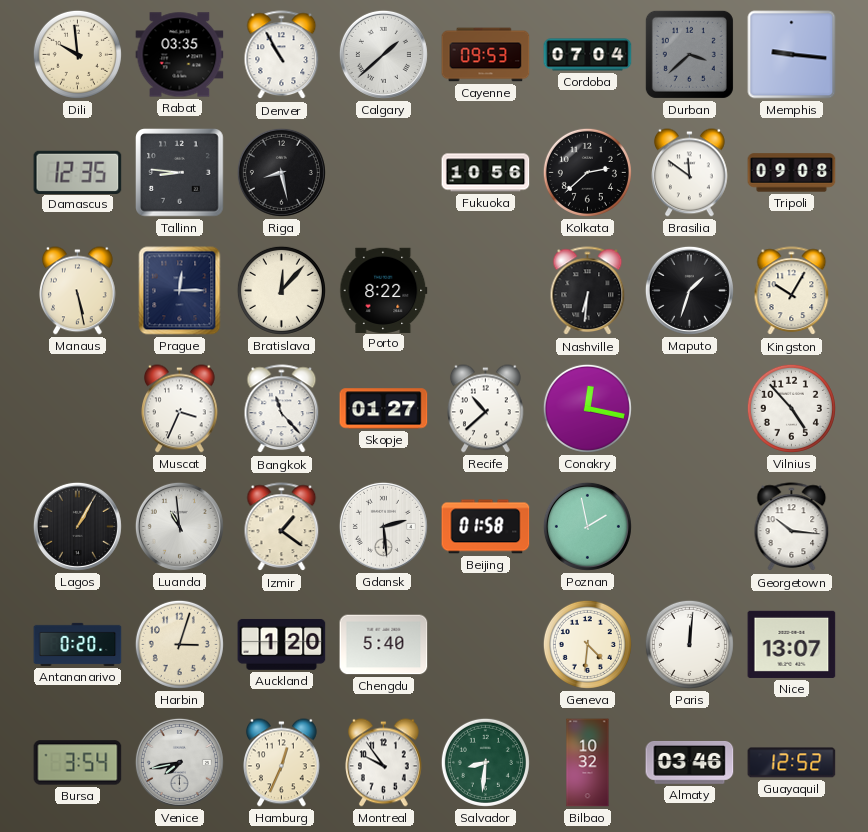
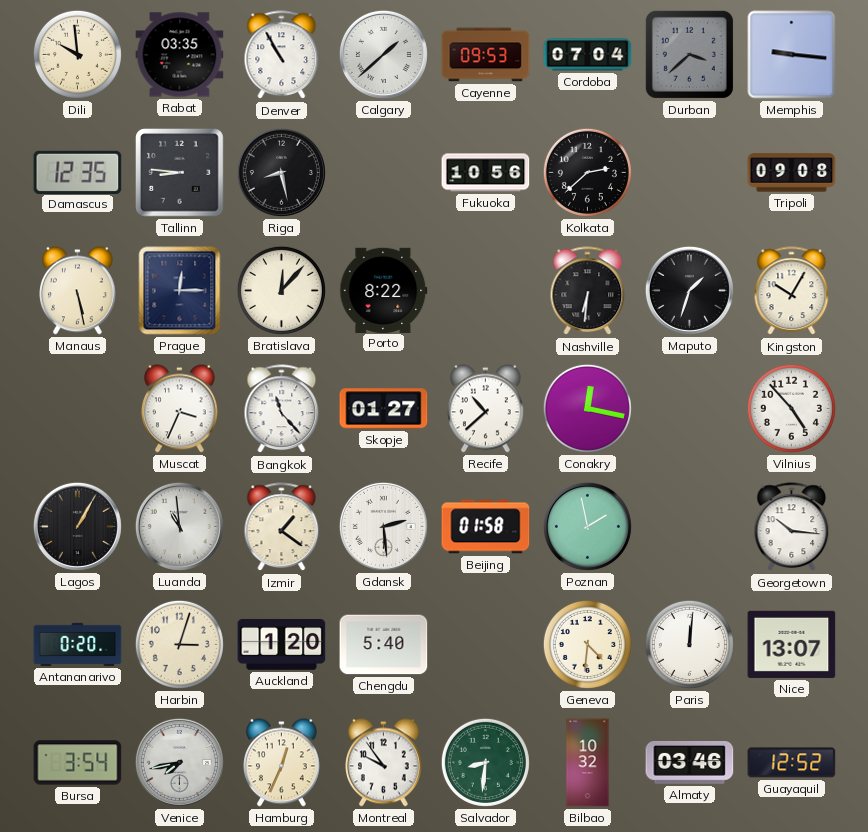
Brasilia: 11:51 -> none
